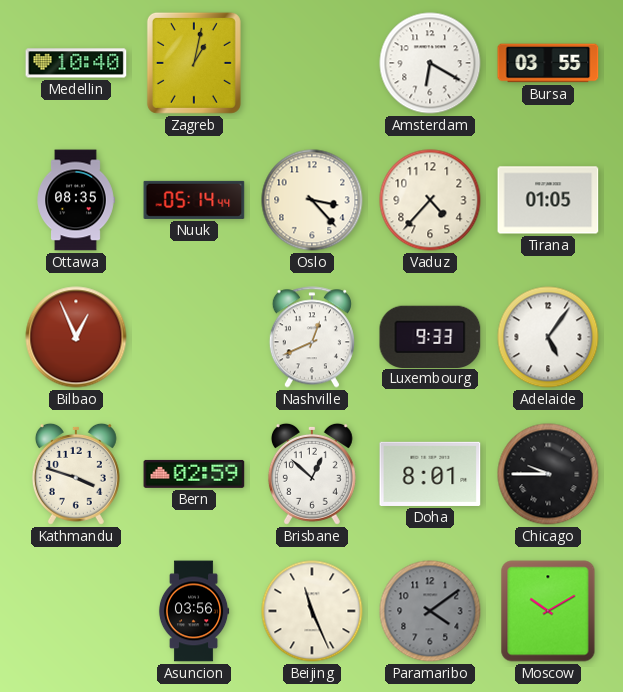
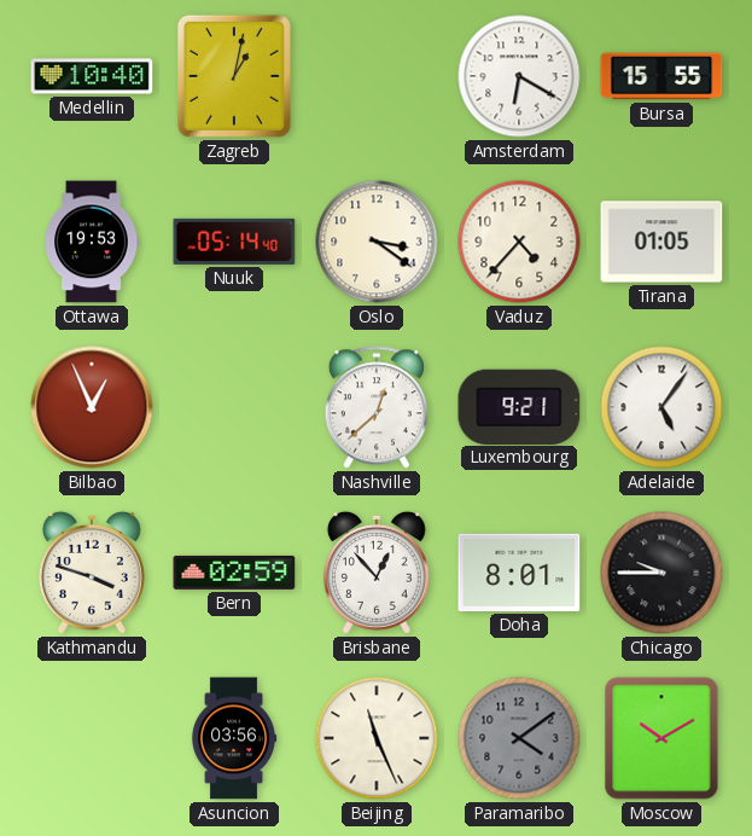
Bursa: 03:55 -> 15:55
Ottawa: 08:35 -> 19:53
Nuuk: 05:14:44 -> 05:14:40
Oslo: 3:23 -> 3:21
Nashville: 12:41 -> 12:38
Luxembourg: 9:33 -> 9:21
Brisbane: 12:52 -> 12:53
